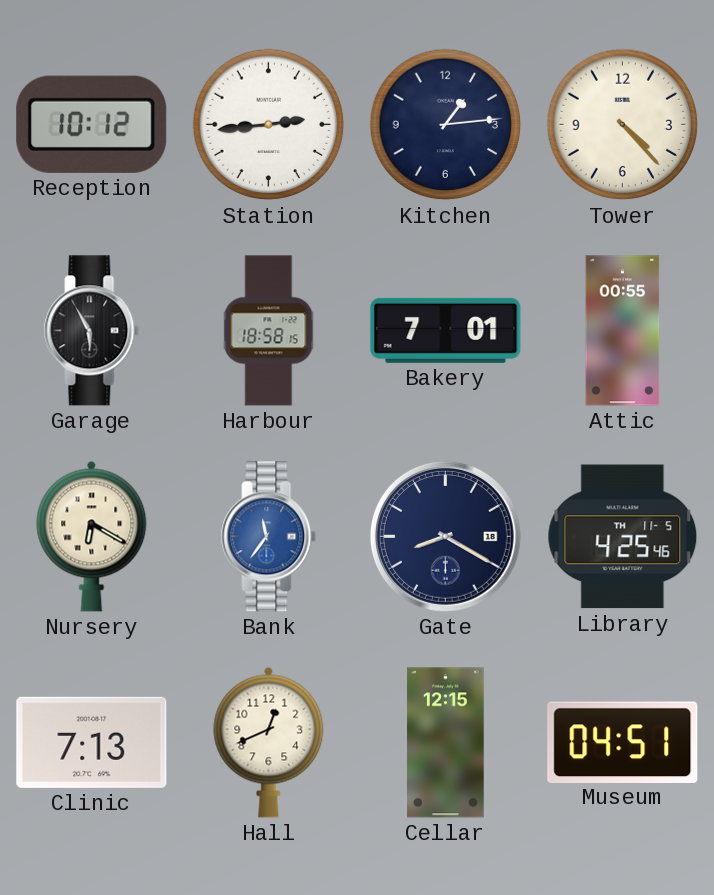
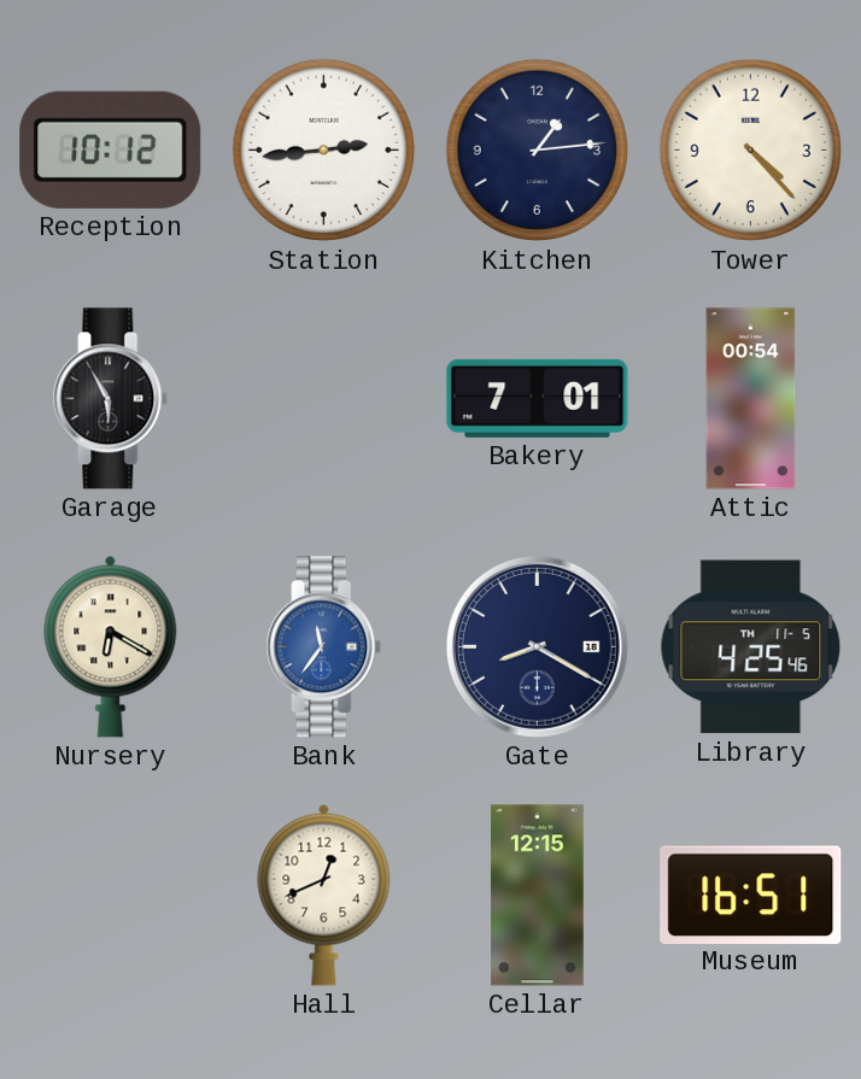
Harbour: 18:58 -> none
Attic: 00:55 -> 00:54
Clinic: 7:13 -> none
Museum: 04:51 -> 16:51
